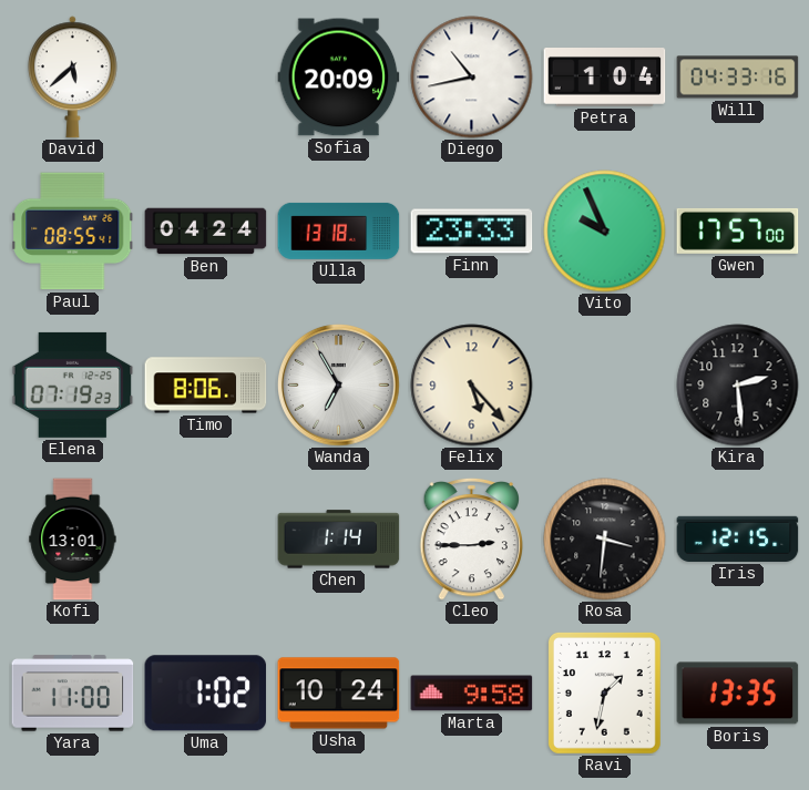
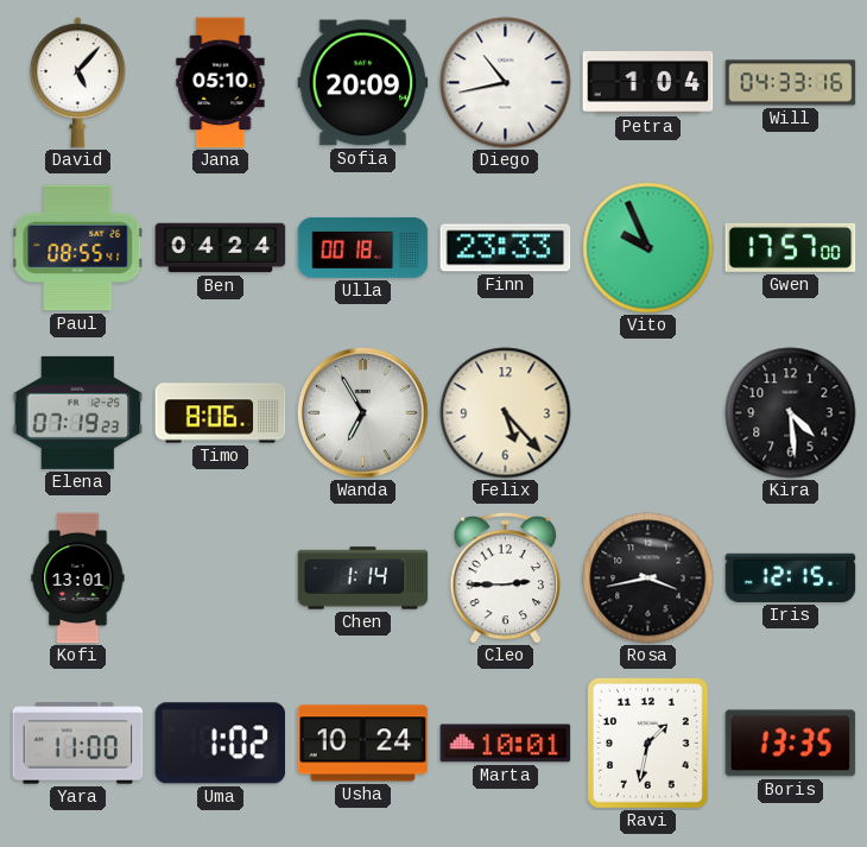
David: 5:38 -> 5:07
Jana: none -> 05:10
Ulla: 13:18 -> 00:18
Kira: 2:29 -> 4:29
Rosa: 3:31 -> 3:43
Marta: 9:58 -> 10:01
